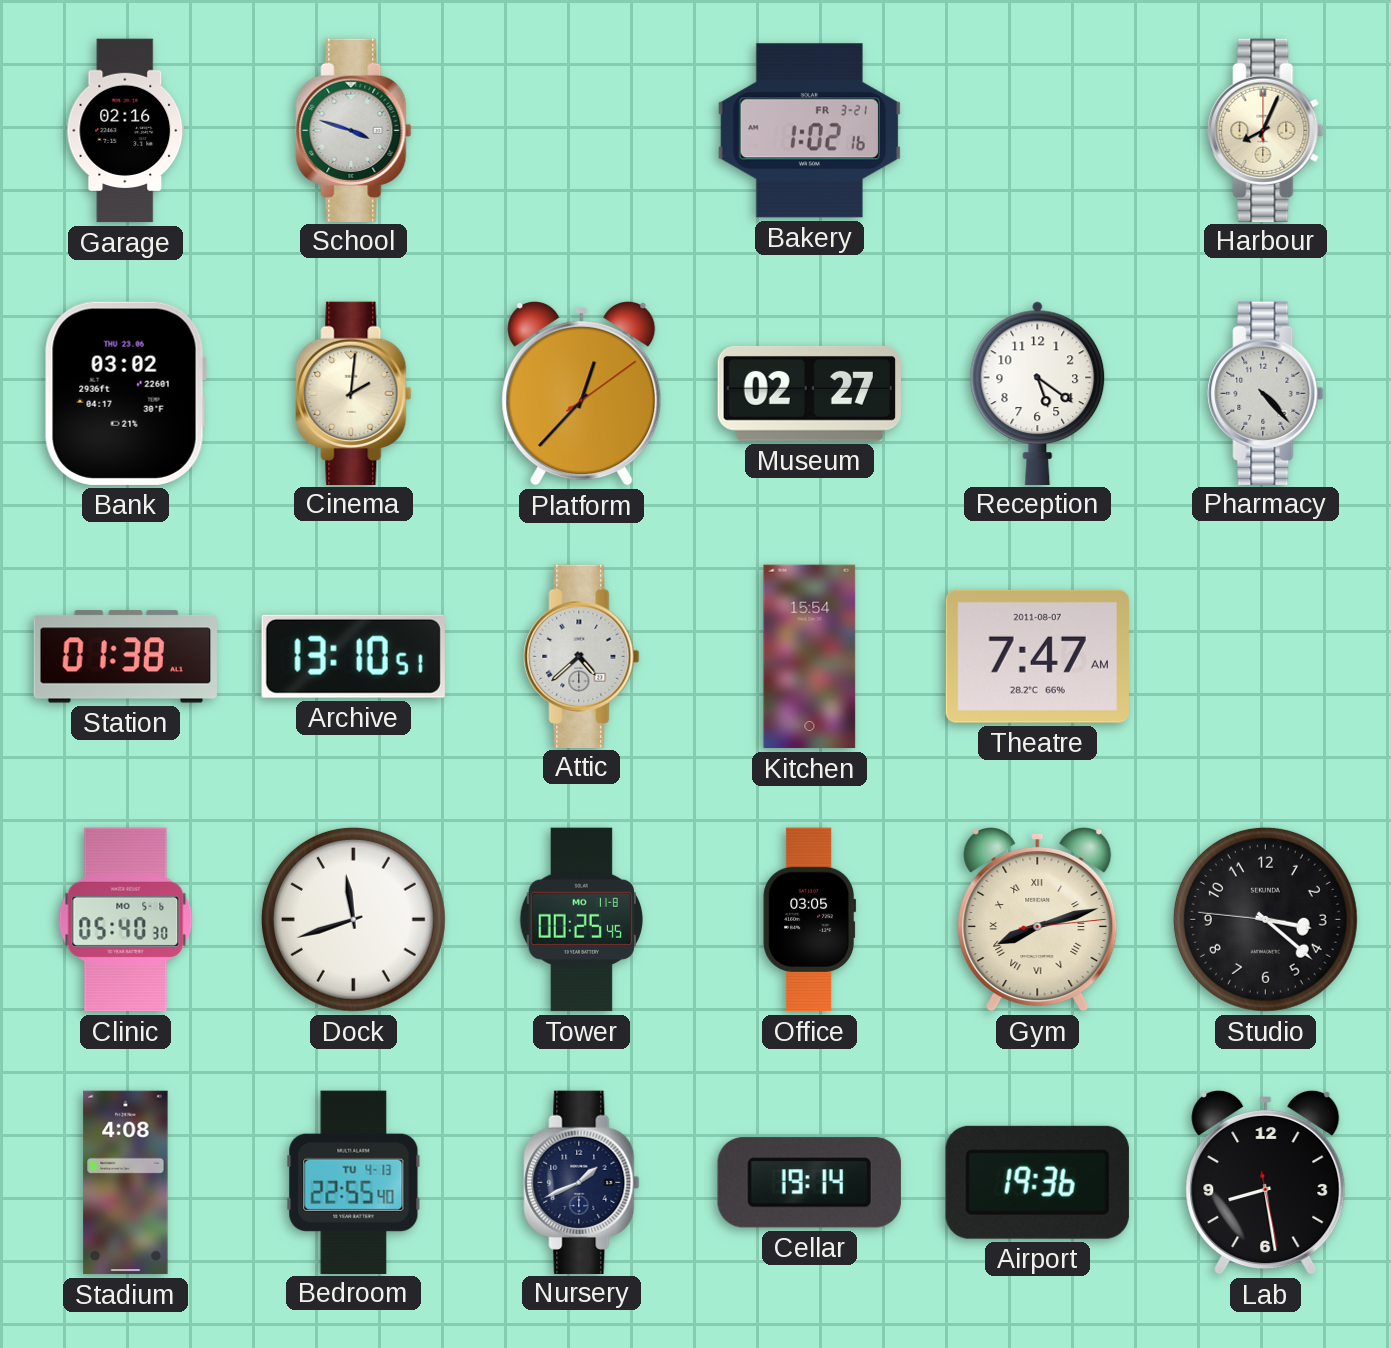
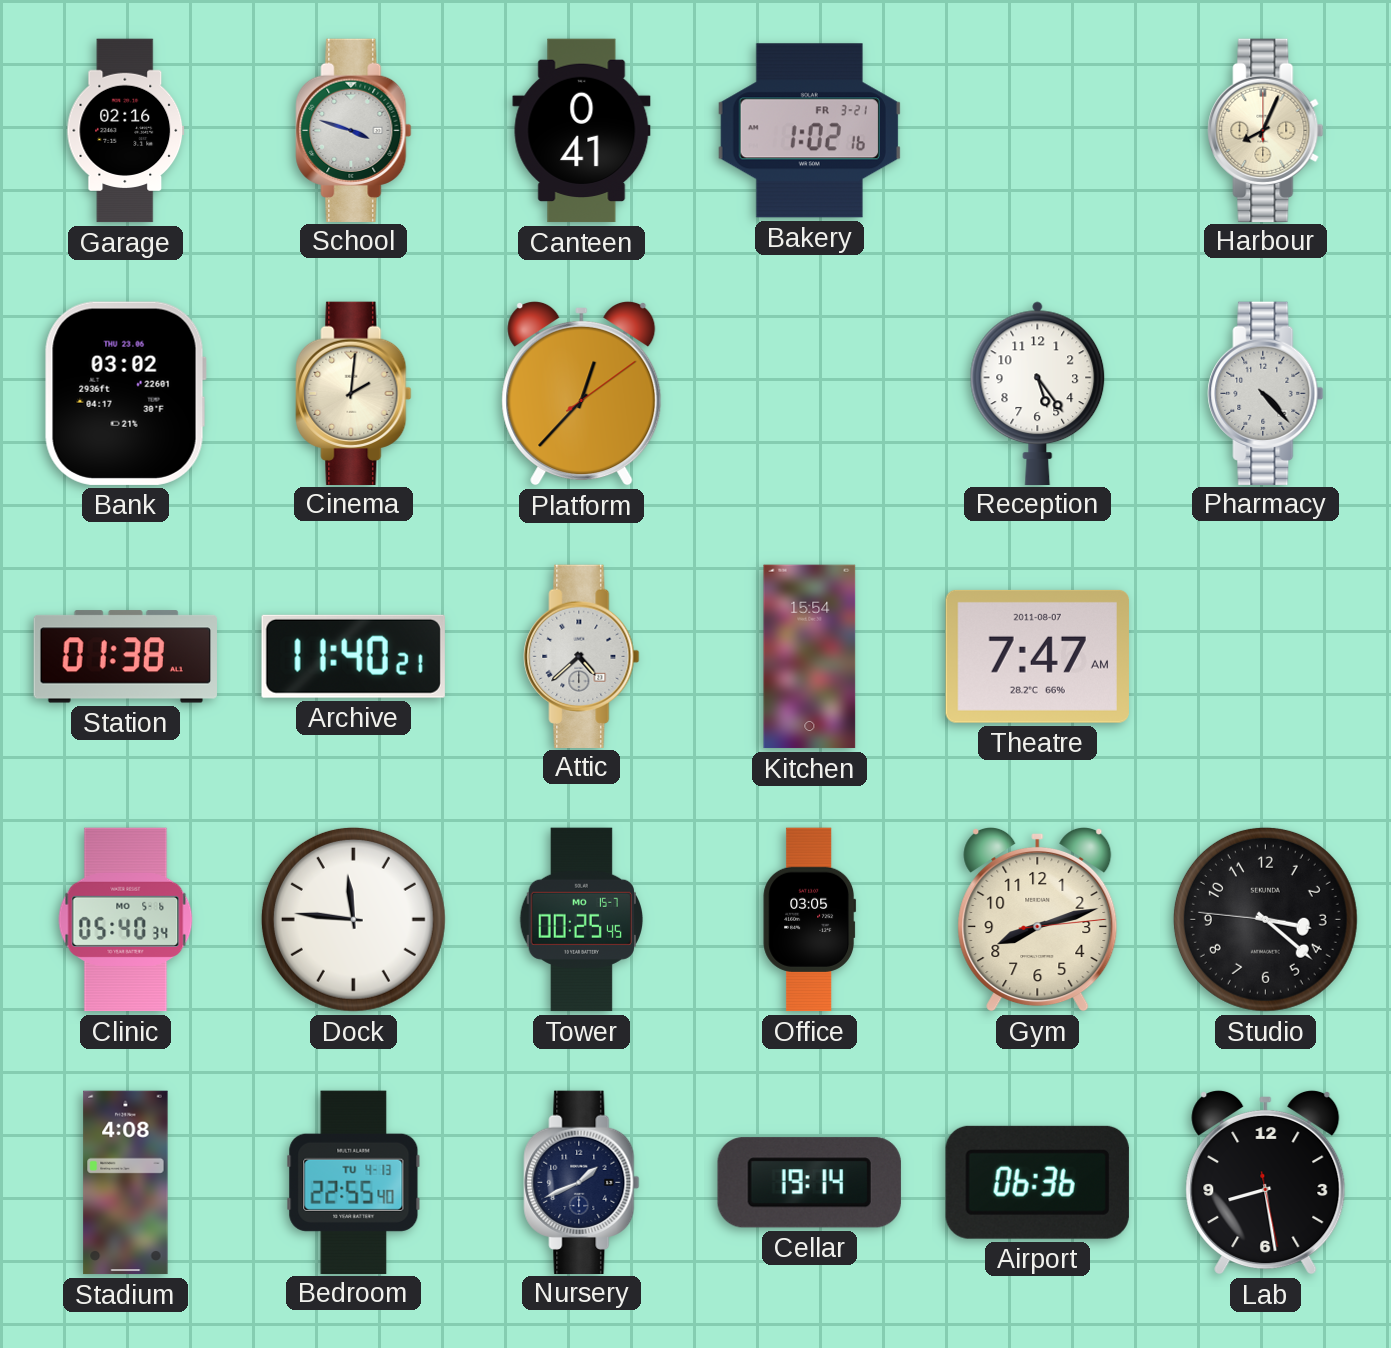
Canteen: none -> 0:41
Museum: 02:27 -> none
Reception: 5:21 -> 5:24
Archive: 13:10 -> 11:40
Clinic: 05:40:30 -> 05:40:34
Dock: 11:42 -> 11:46
Tower date: MO 11-8 -> MO 15-7
Gym numerals: Roman -> Arabic
Airport: 19:36 -> 06:36
